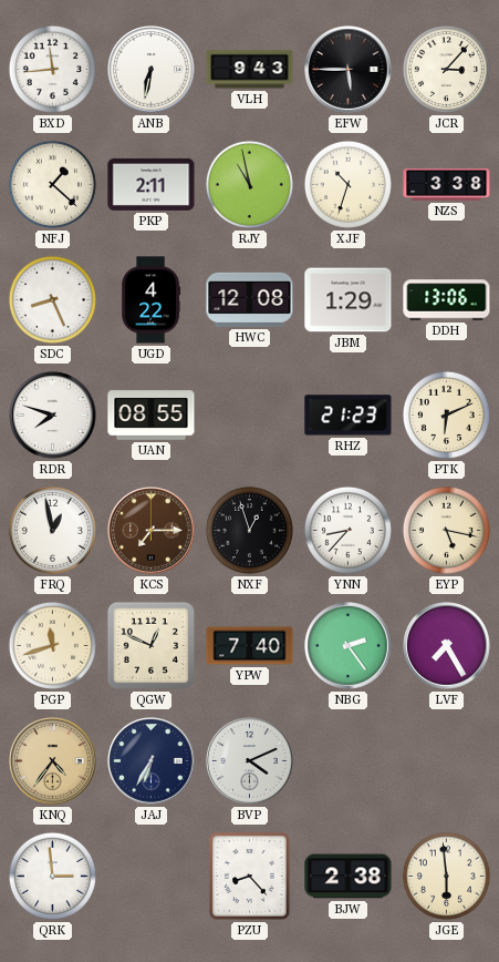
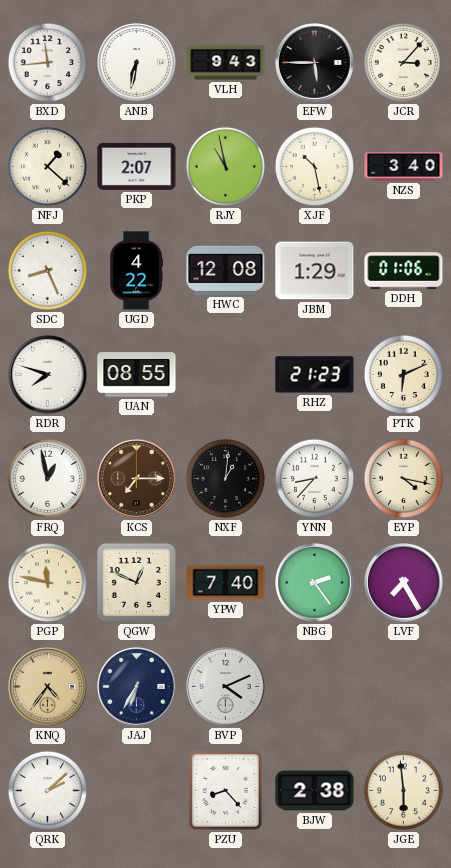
PKP: 2:11 -> 2:07
XJF: 10:33 -> 10:28
NZS: 3:38 -> 3:40
DDH: 13:06 -> 01:06
NXF: 12:57 -> 1:01
EYP: 5:17 -> 4:17
PGP: 11:42 -> 11:47
QRK: 2:59 -> 2:08
